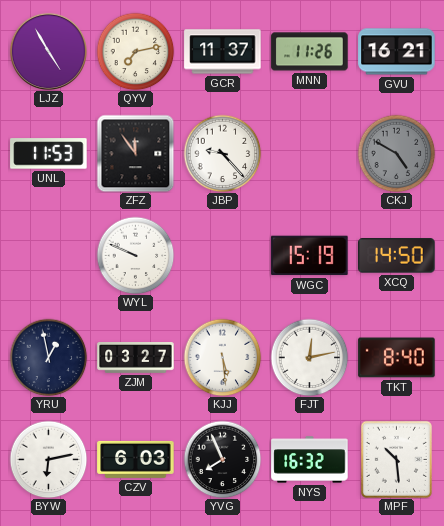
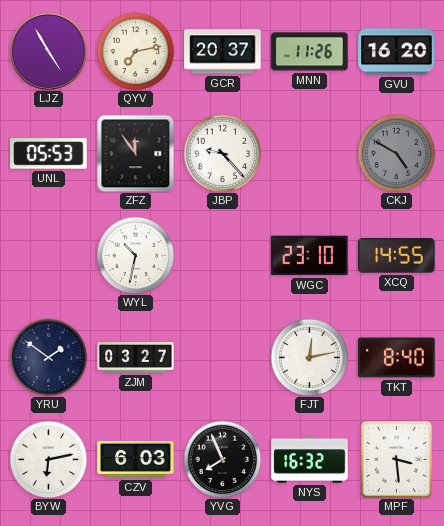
GCR: 11:37 -> 20:37
GVU: 16:21 -> 16:20
UNL: 11:53 -> 05:53
WYL: 9:49 -> 10:32
WGC: 15:19 -> 23:10
XCQ: 14:50 -> 14:55
YRU: 12:58 -> 1:51
KJJ: 5:29 -> none
MPF: 10:29 -> 3:29
